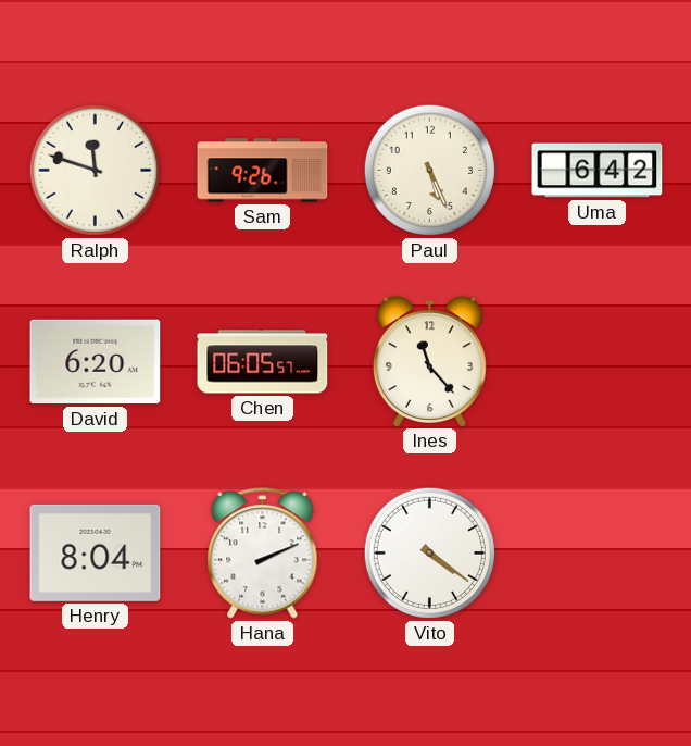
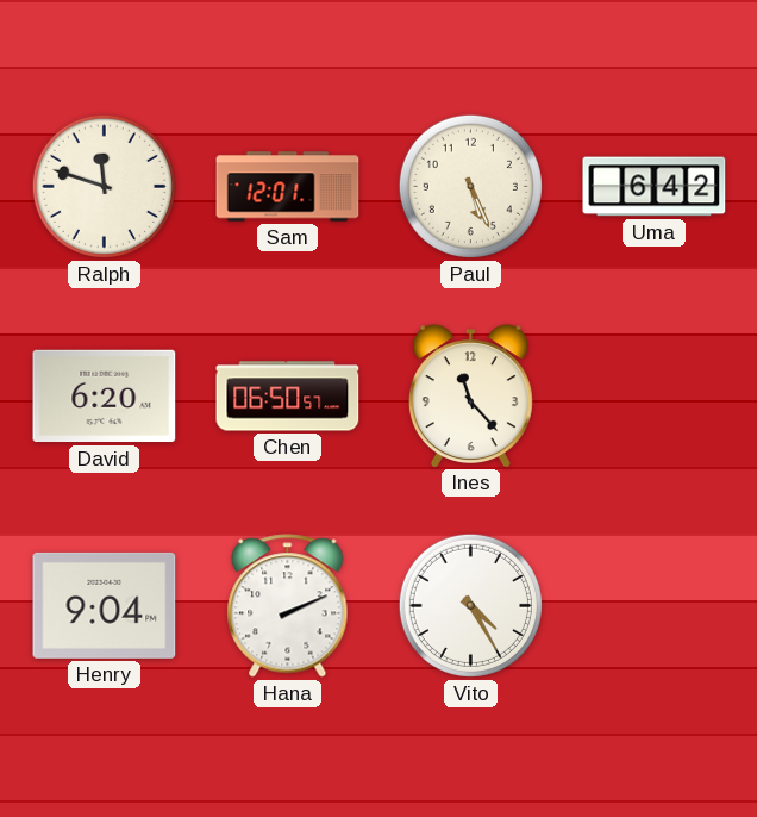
Sam: 9:26 -> 12:01
Chen: 06:05 -> 06:50
Henry: 8:04 -> 9:04
Vito: 4:21 -> 4:25
